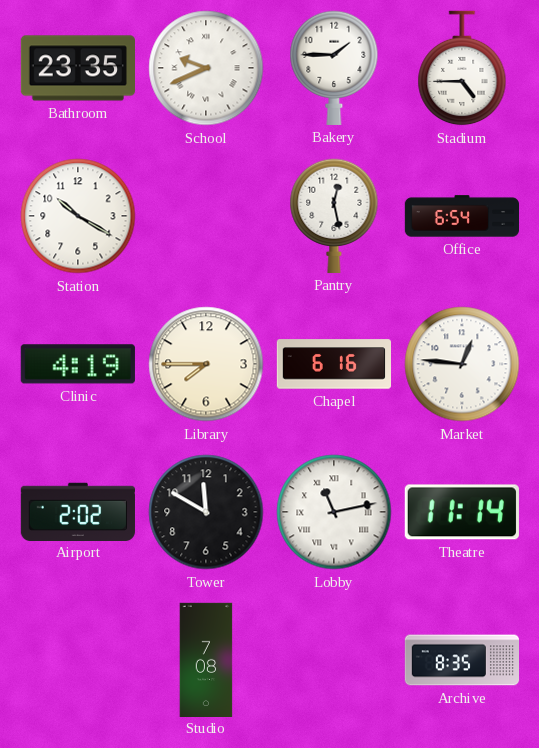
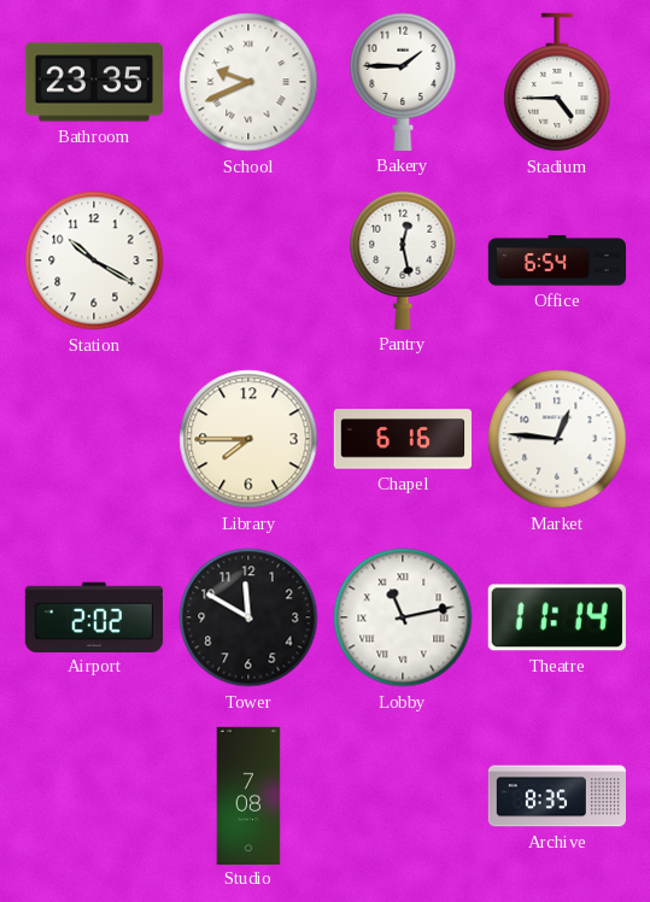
Clinic: 4:19 -> none
